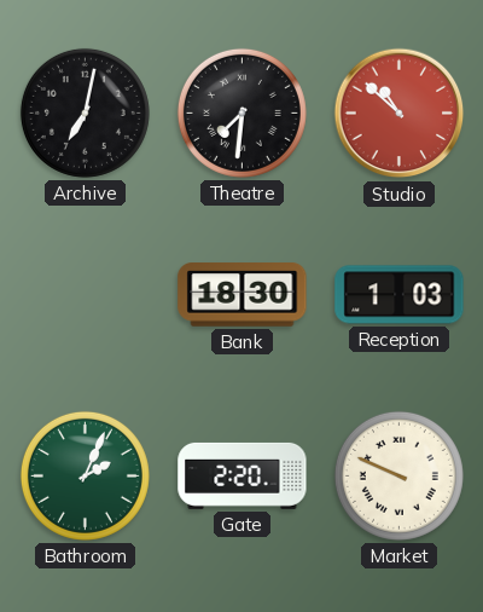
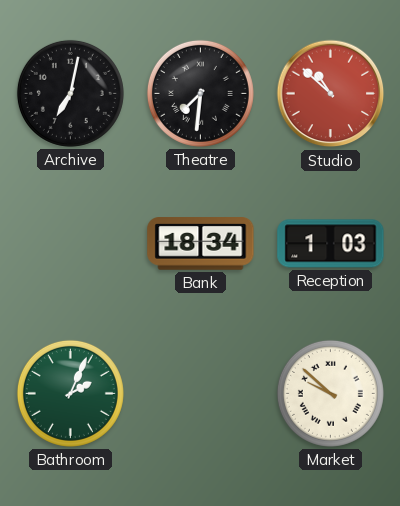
Bank: 18:30 -> 18:34
Gate: 2:20 -> none
Market: 9:49 -> 9:52
